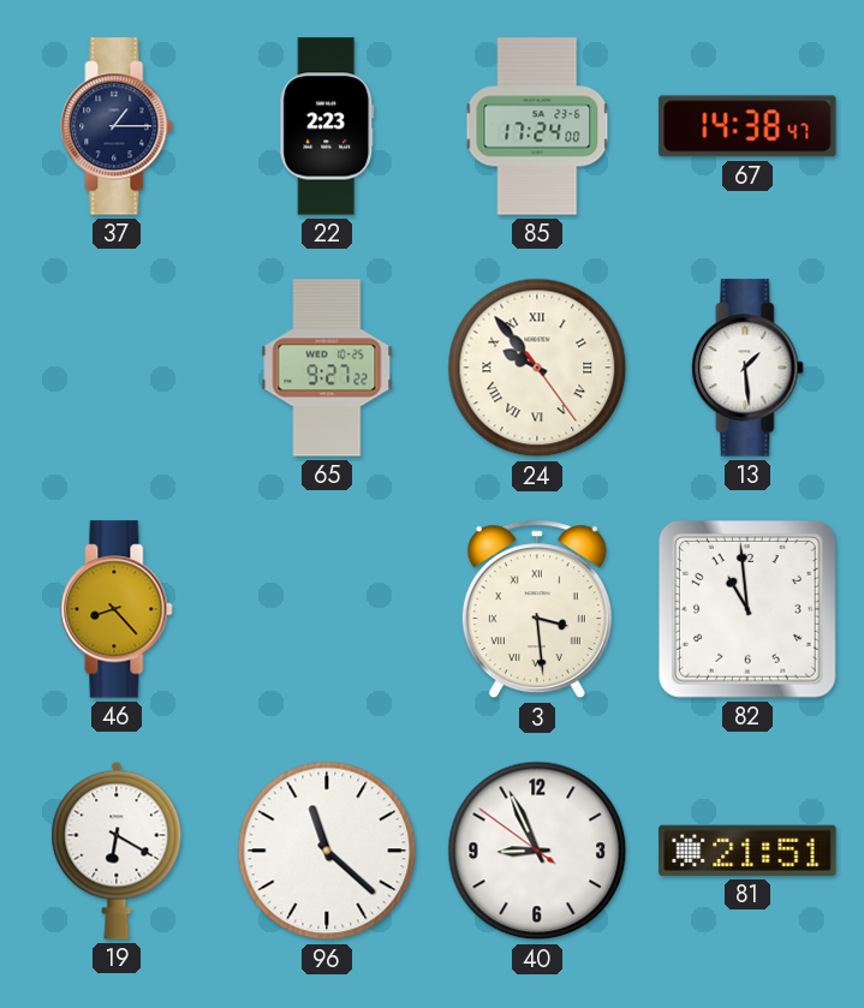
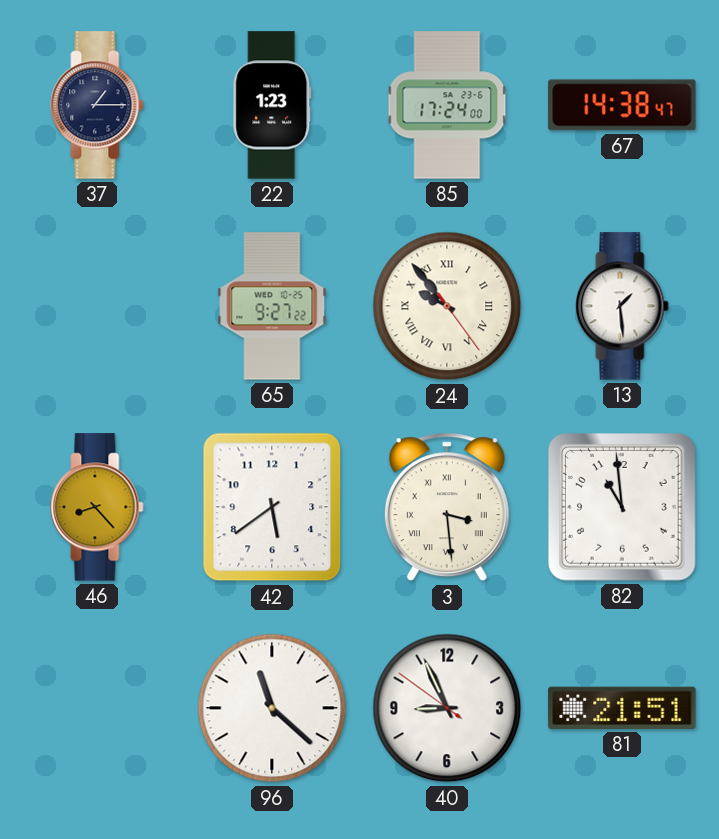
22: 2:23 -> 1:23
42: none -> 5:39
19: 6:20 -> none
